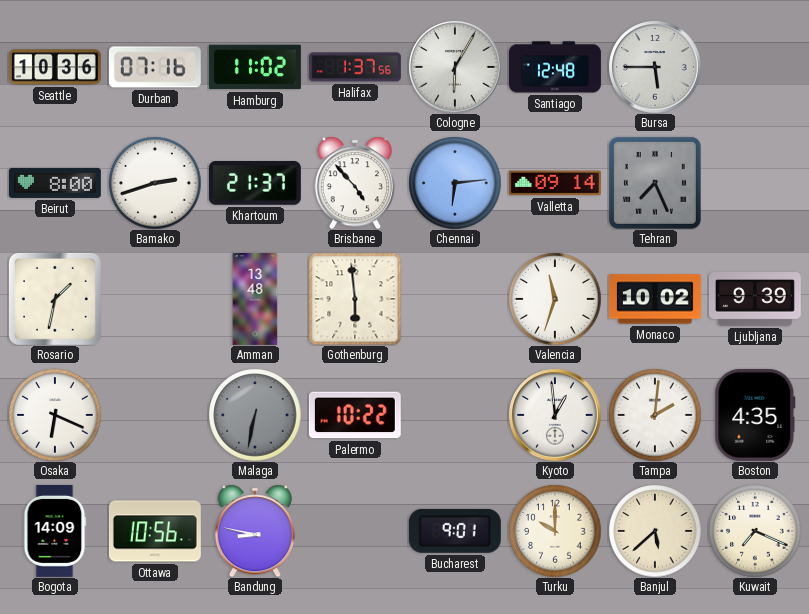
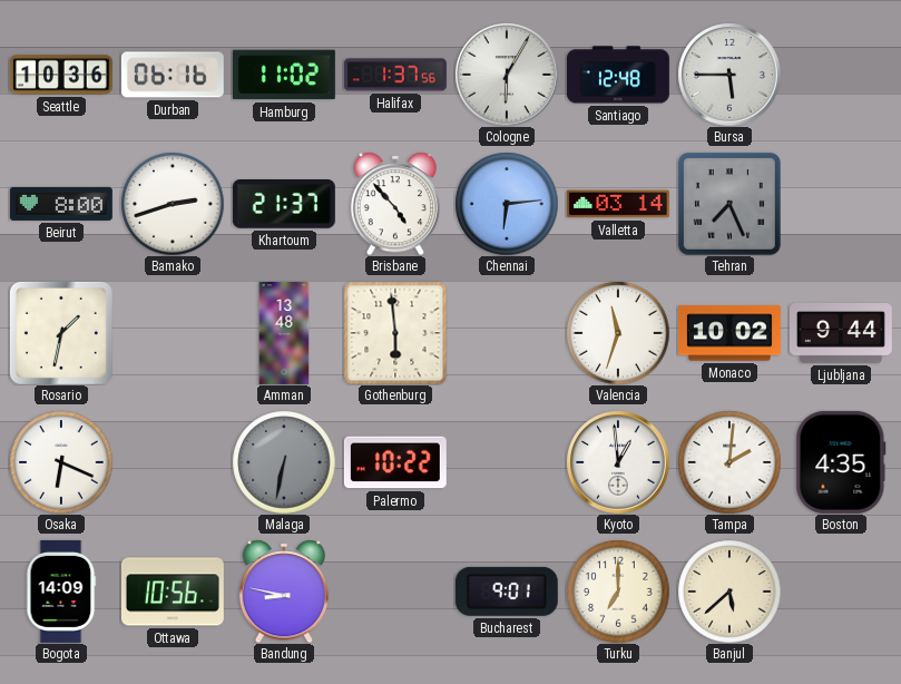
Durban: 07:16 -> 06:16
Valletta: 09:14 -> 03:14
Ljubljana: 9:39 -> 9:44
Turku: 10:00 -> 7:00
Kuwait: 7:19 -> none
